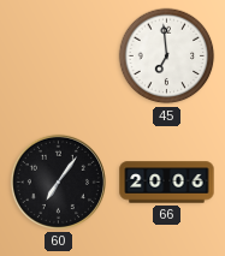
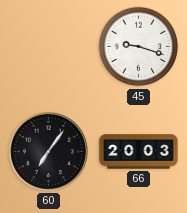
45: 6:59 -> 9:18
66: 20:06 -> 20:03
